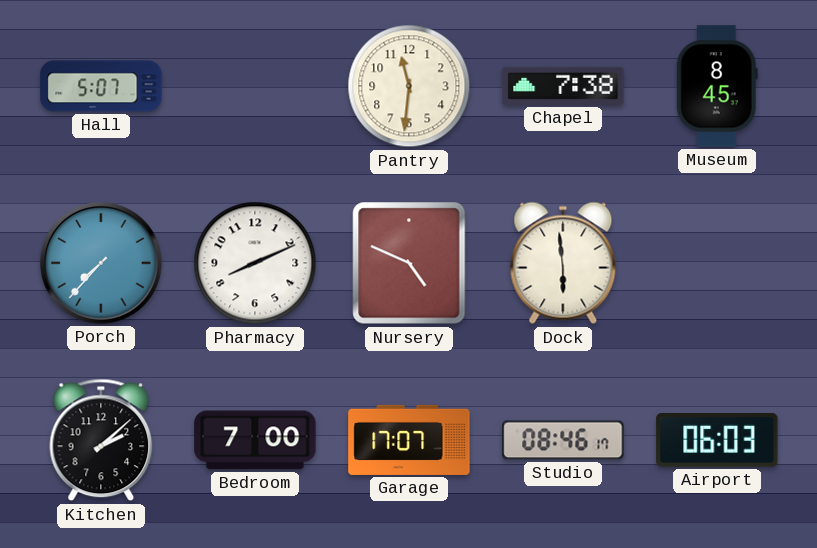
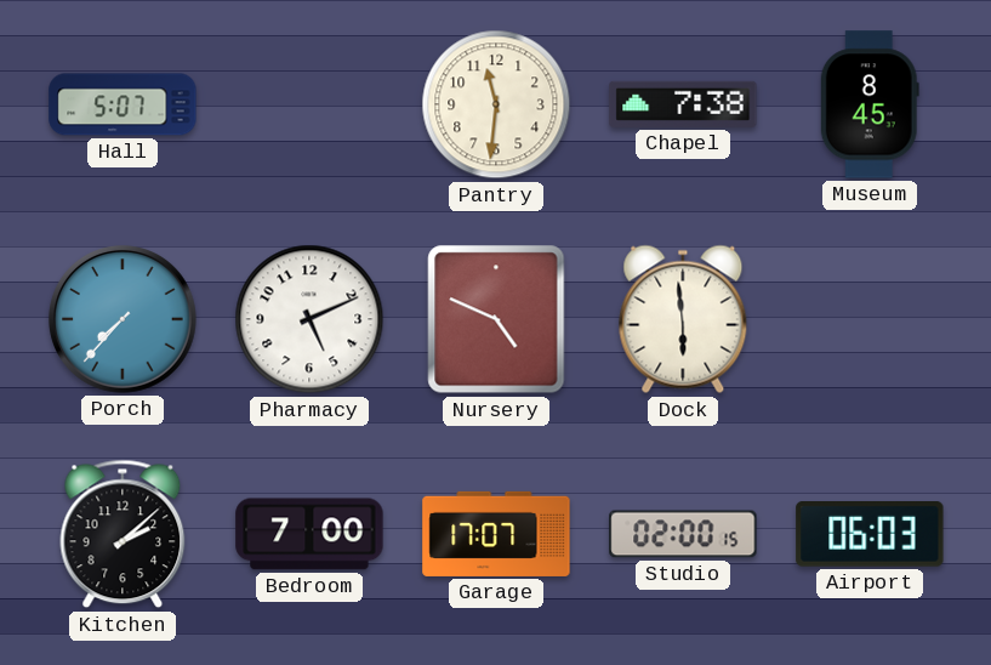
Pharmacy: 8:11 -> 5:11
Studio: 08:46 -> 02:00
